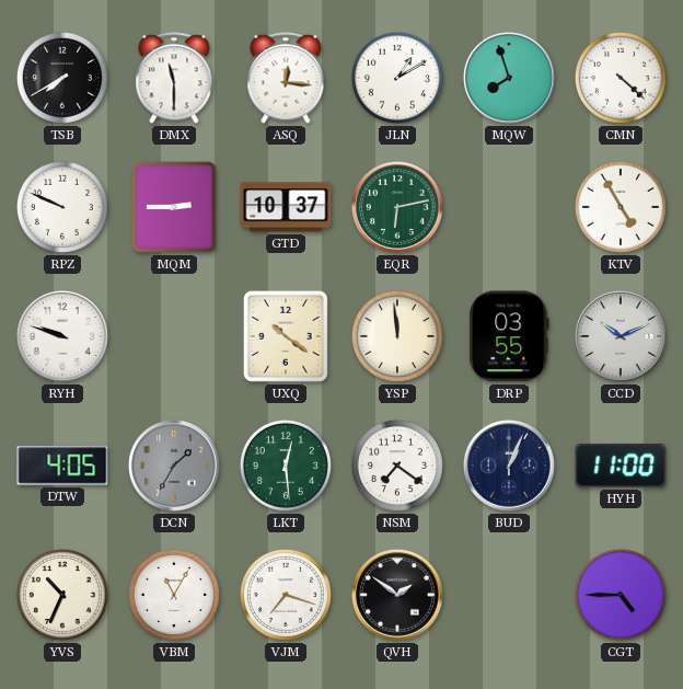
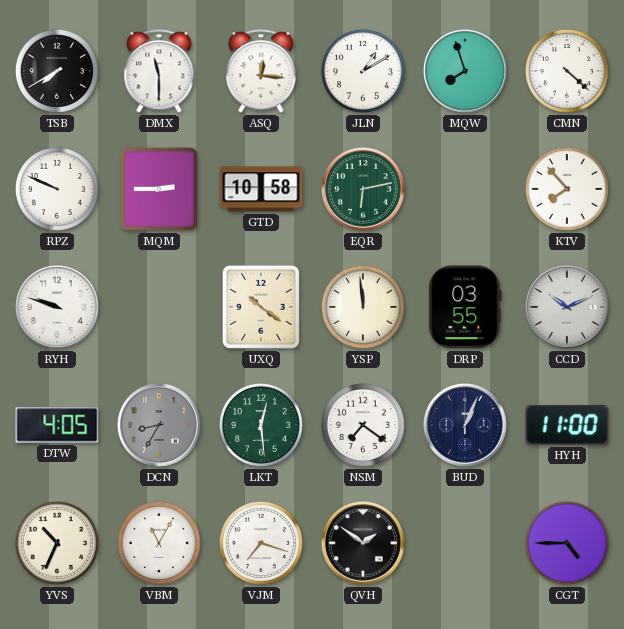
GTD: 10:37 -> 10:58
KTV: 4:55 -> 7:53
DCN: 1:35 -> 8:35
